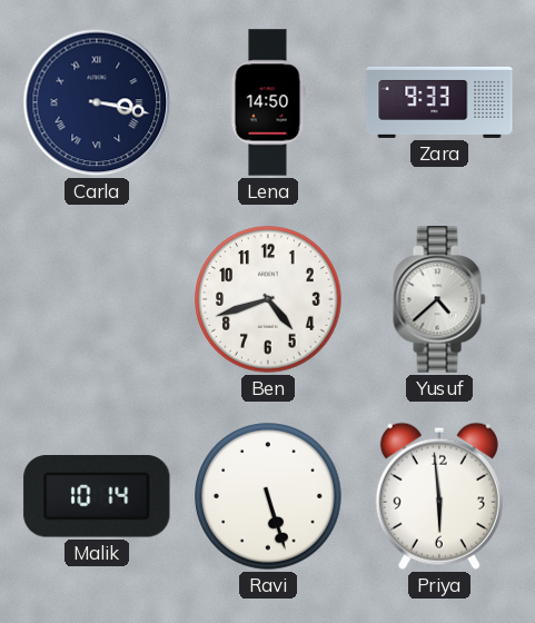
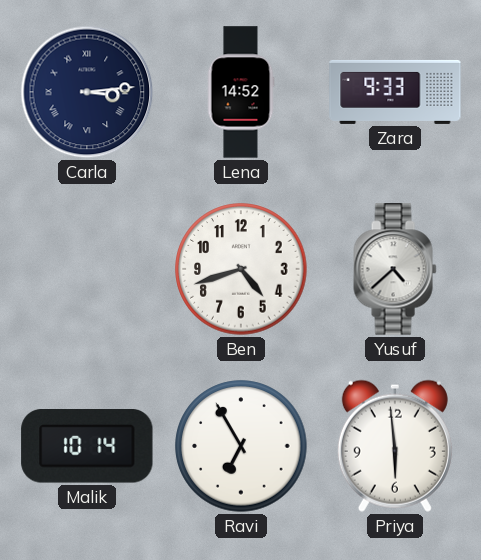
Carla: 3:17 -> 3:14
Lena: 14:50 -> 14:52
Ravi: 5:27 -> 6:55
